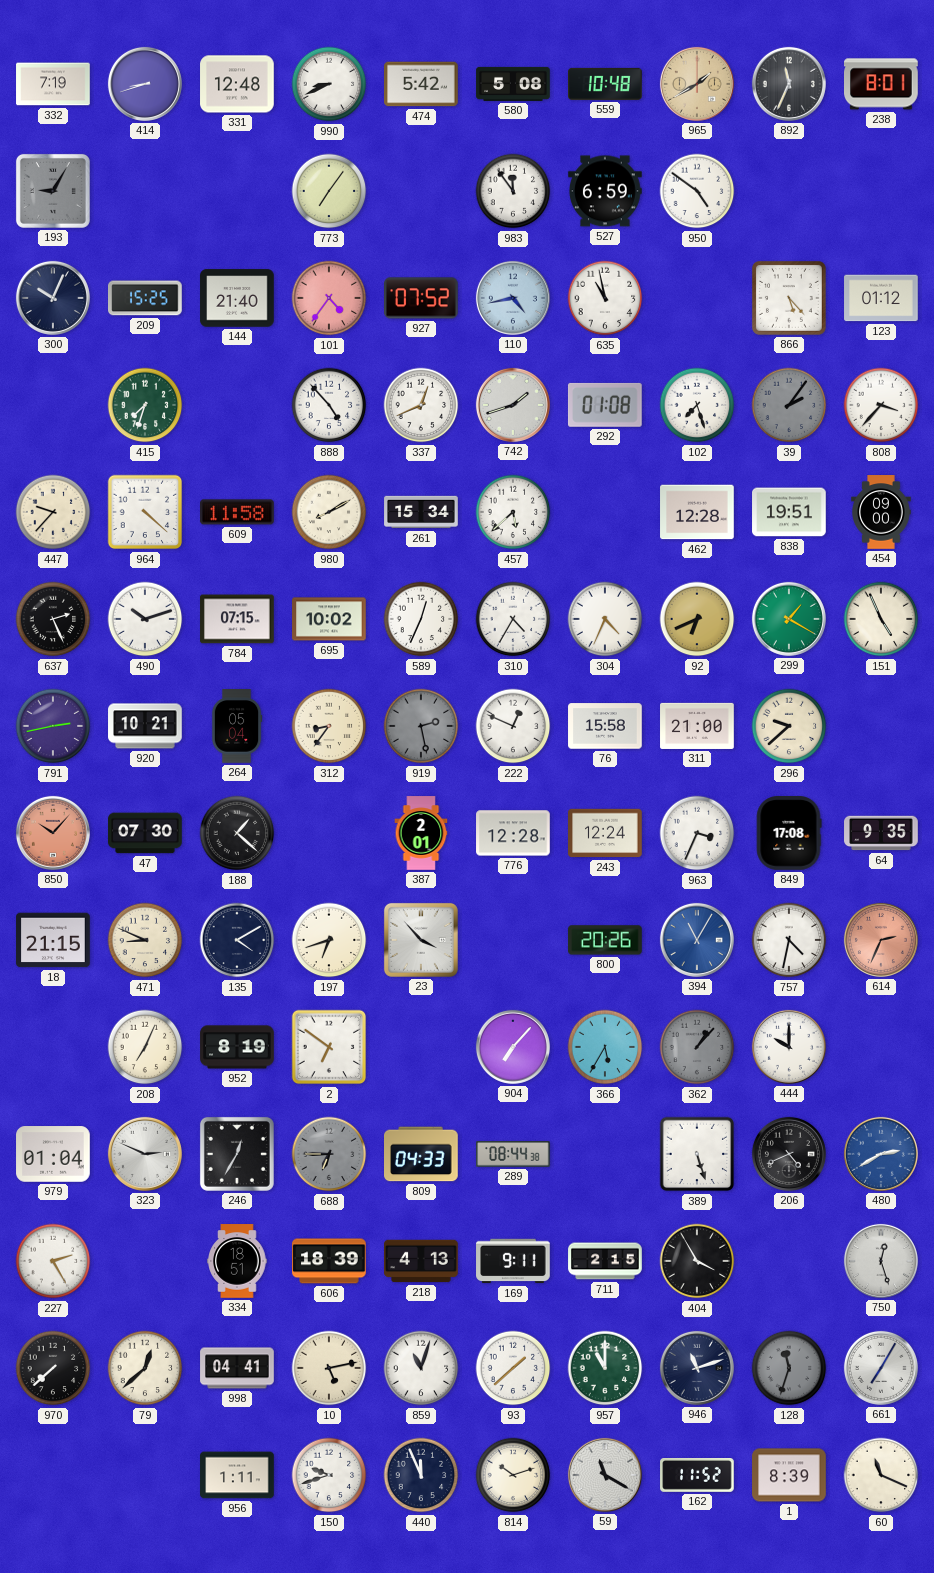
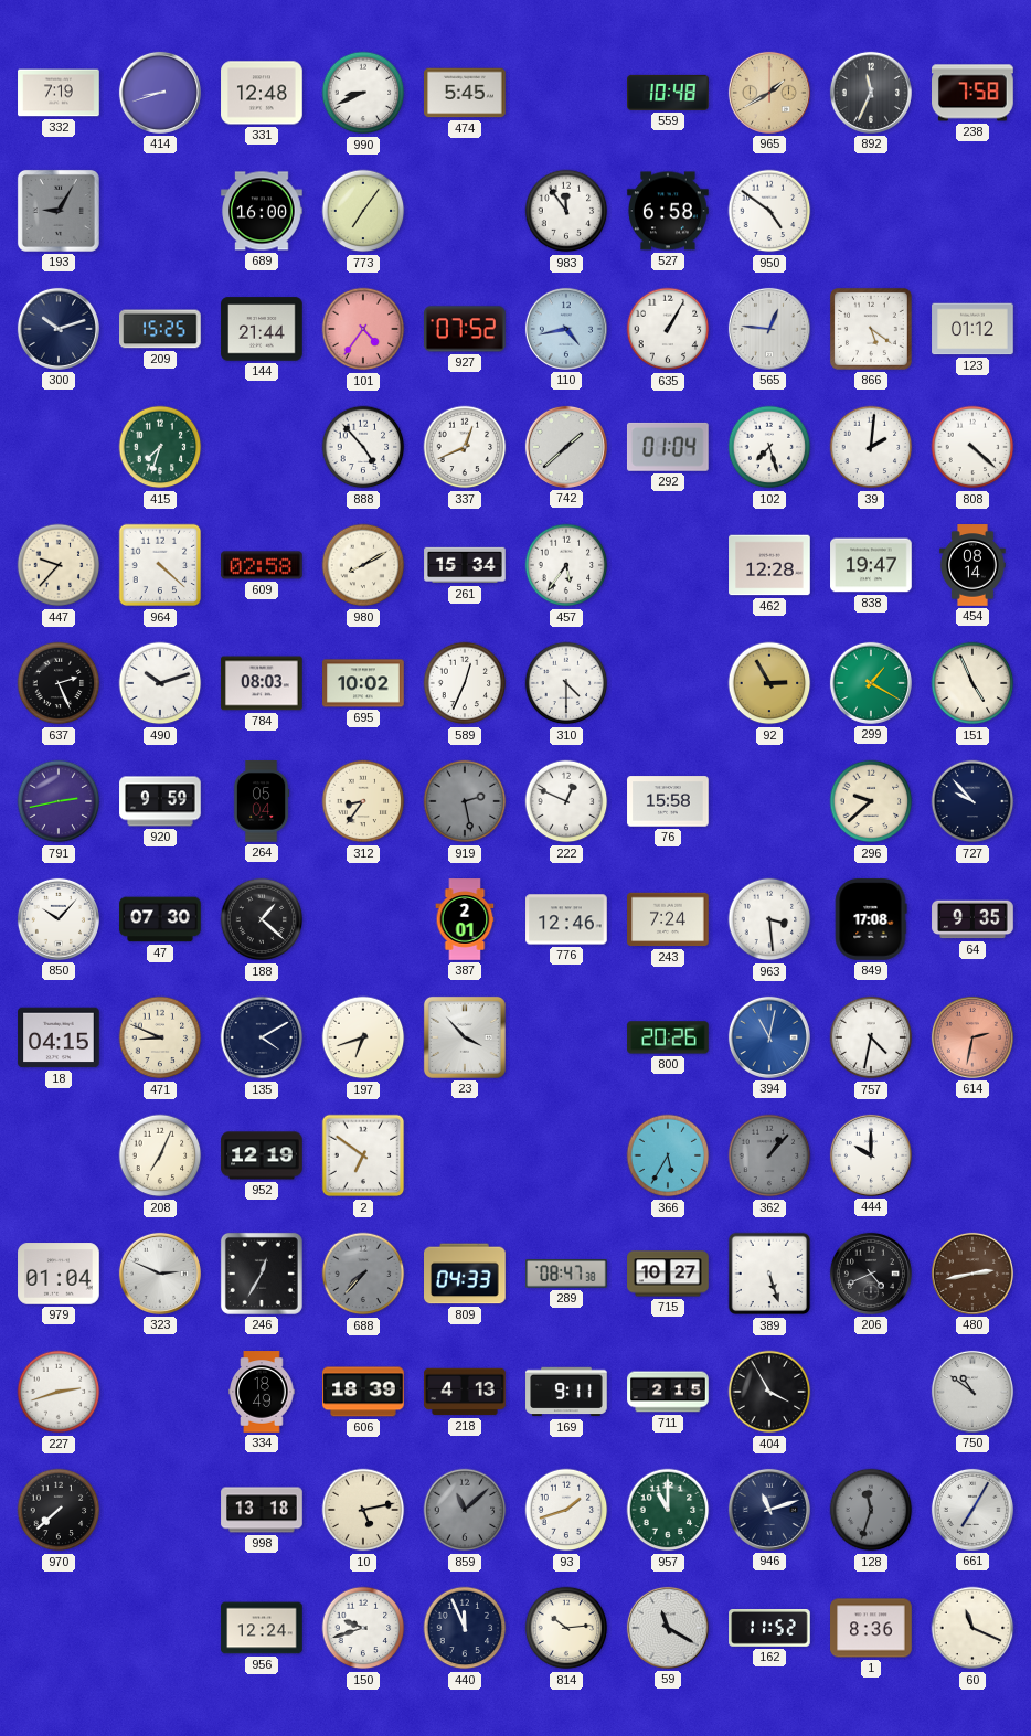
474: 5:42 -> 5:45
580: 5:08 -> none
238: 8:01 -> 7:58
689: none -> 16:00
527: 6:59 -> 6:58
300: 10:04 -> 10:12
144: 21:40 -> 21:44
635: 10:58 -> 1:05
565: none -> 12:46
866: 5:23 -> 5:21
742: 1:42 -> 1:38
292: 01:08 -> 01:04
39: 2:06 -> 2:01
39 dial: grey -> white
808: 3:37 -> 4:22
609: 11:58 -> 02:58
457: 5:38 -> 5:36
838: 19:51 -> 19:47
454: 09:00 -> 08:14
784: 07:15 -> 08:03
310: 4:35 -> 4:30
304: 4:34 -> none
92: 6:41 -> 2:55
920: 10:21 -> 9:59
311: 21:00 -> none
727: none -> 9:53
850 dial: salmon -> white
776: 12:28 -> 12:46
243: 12:24 -> 7:24
963: 3:34 -> 3:29
18: 21:15 -> 04:15
394: 11:05 -> 11:02
614: 2:34 -> 2:32
952: 8:19 -> 12:19
904: 7:07 -> none
688: 6:45 -> 7:37
289: 08:44 -> 08:47
715: none -> 10:27
480: 2:40 -> 2:43
480 dial: blue -> brown
227: 2:25 -> 2:42
334: 18:51 -> 18:49
750: 12:27 -> 10:51
79: 12:38 -> none
998: 04:41 -> 13:18
859: 11:03 -> 11:08
859 dial: white -> grey
93: 1:38 -> 1:42
956: 1:11 -> 12:24
814: 10:12 -> 10:14
1: 8:39 -> 8:36
